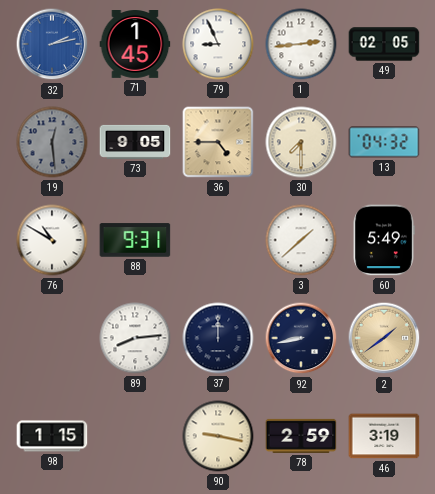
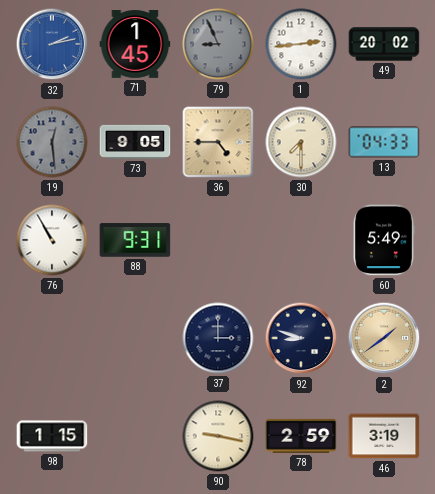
79 dial: white -> grey
49: 02:05 -> 20:02
13: 04:32 -> 04:33
76: 10:50 -> 10:55
3: 1:38 -> none
89: 8:14 -> none
37: 12:00 -> 3:00
92: 8:43 -> 8:48
